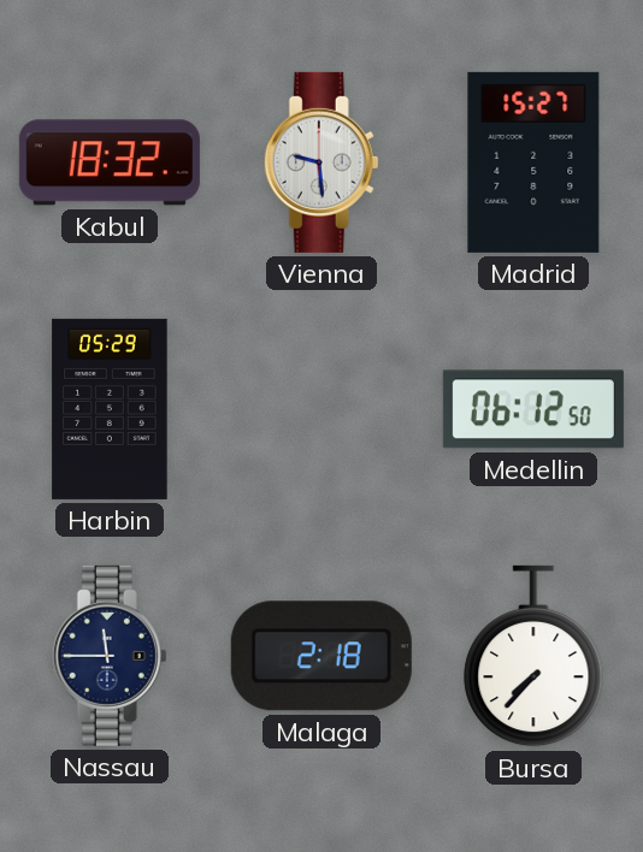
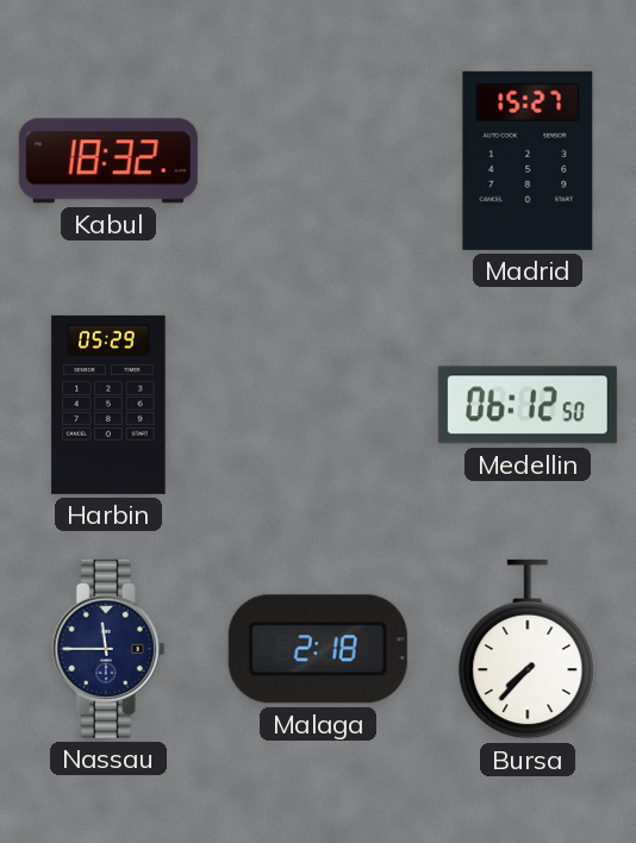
Vienna: 9:29 -> none
